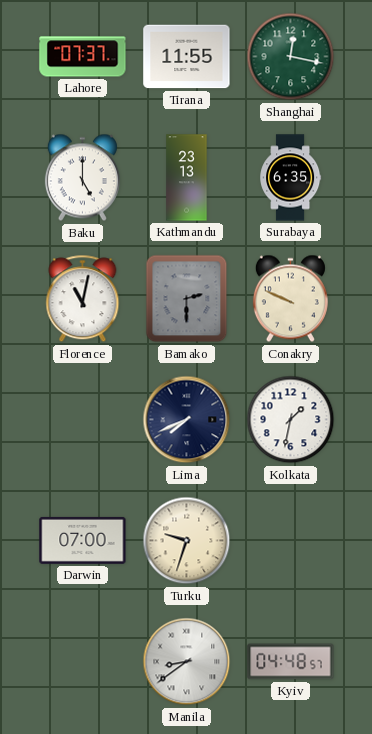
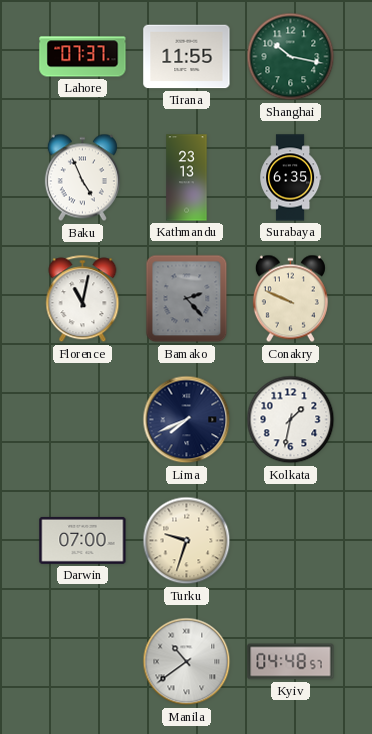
Shanghai: 12:17 -> 10:17
Baku: 5:00 -> 4:56
Bamako: 2:30 -> 2:23
Manila: 8:39 -> 10:39
